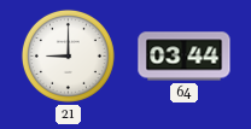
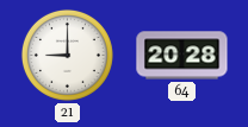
64: 03:44 -> 20:28
